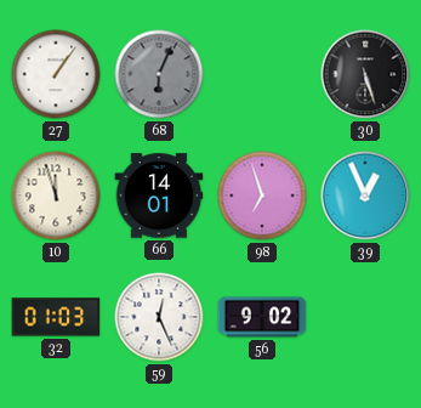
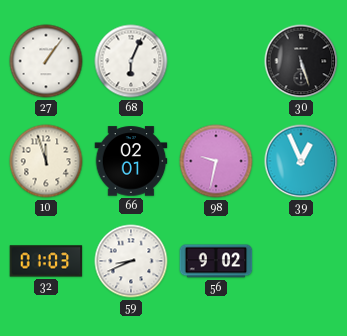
68 dial: grey -> white
66: 14:01 -> 02:01
98: 6:57 -> 9:32
59: 12:26 -> 8:41
